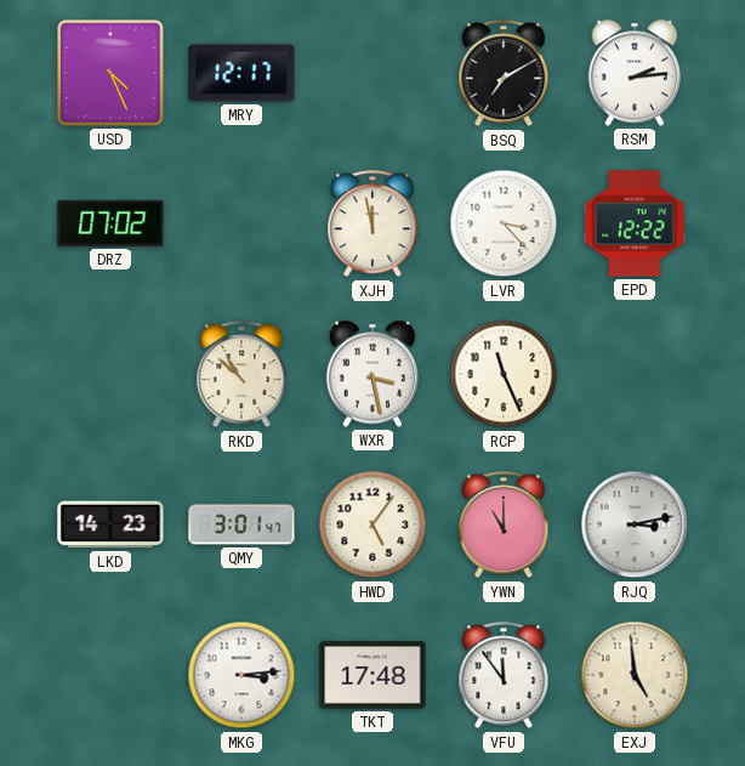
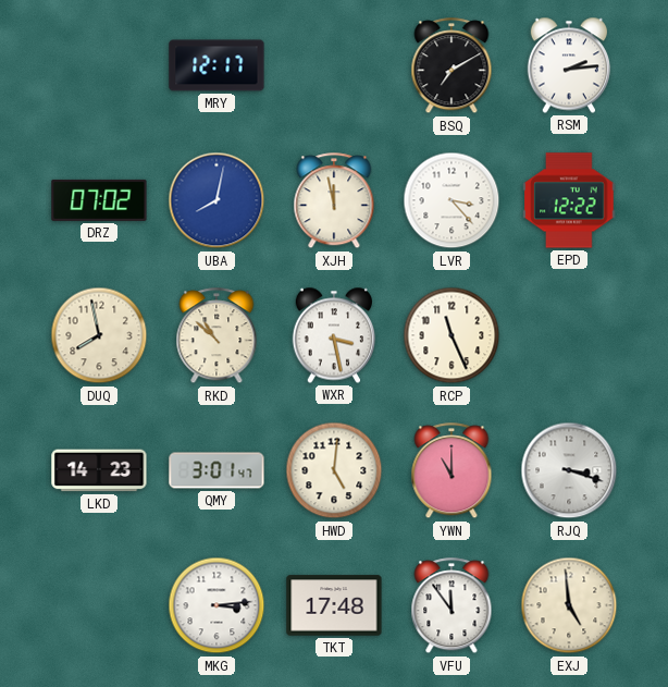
USD: 4:26 -> none
UBA: none -> 8:02
DUQ: none -> 7:58
HWD: 5:06 -> 5:01
RJQ: 3:13 -> 3:18
